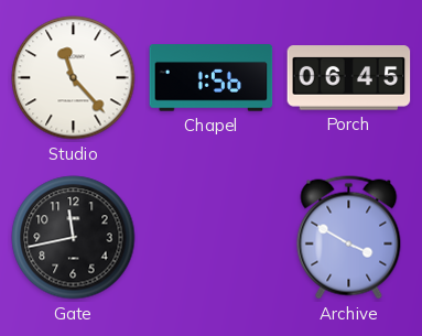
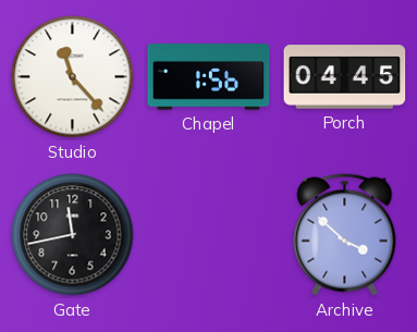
Porch: 06:45 -> 04:45
Archive: 3:50 -> 3:52
